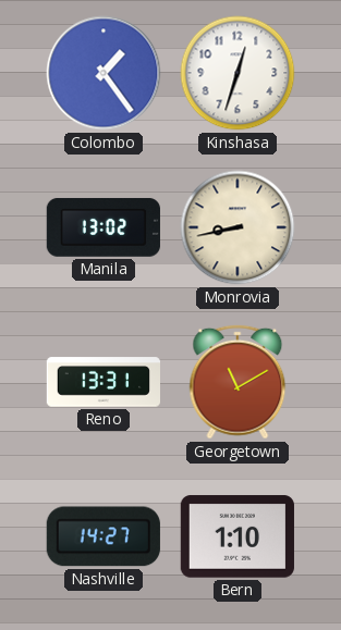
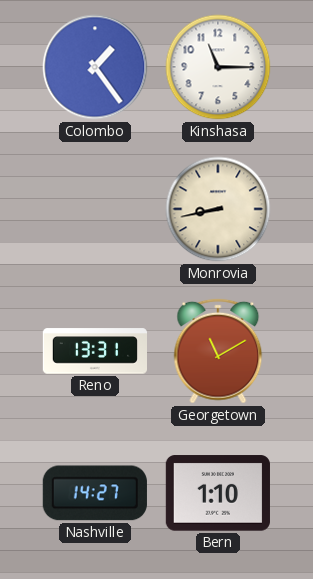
Kinshasa: 12:33 -> 11:15
Manila: 13:02 -> none
